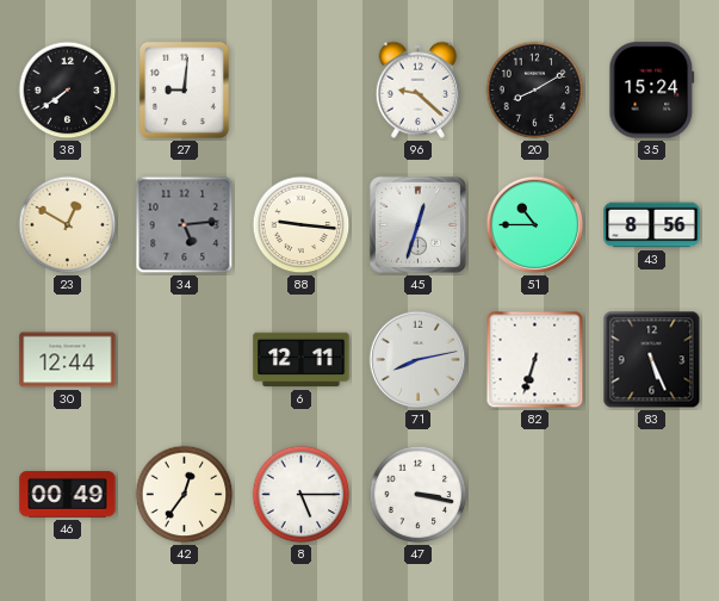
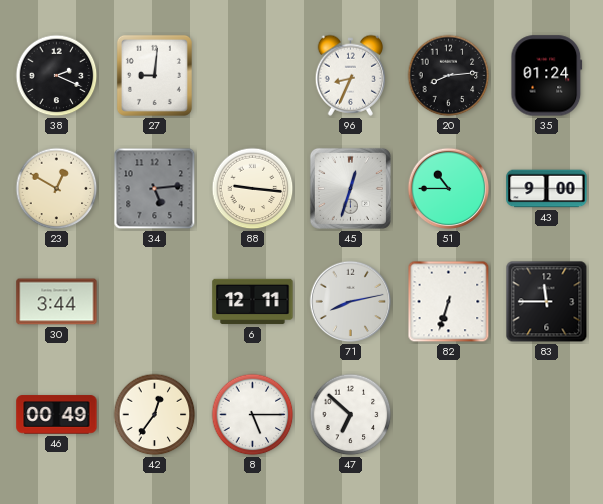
38: 7:39 -> 2:19
96: 9:22 -> 8:34
20: 8:10 -> 8:14
35: 15:24 -> 01:24
43: 8:56 -> 9:00
30: 12:44 -> 3:44
83: 5:26 -> 11:45
47: 3:17 -> 6:52
